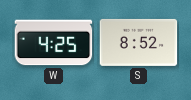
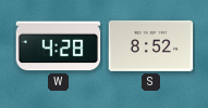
W: 4:25 -> 4:28
